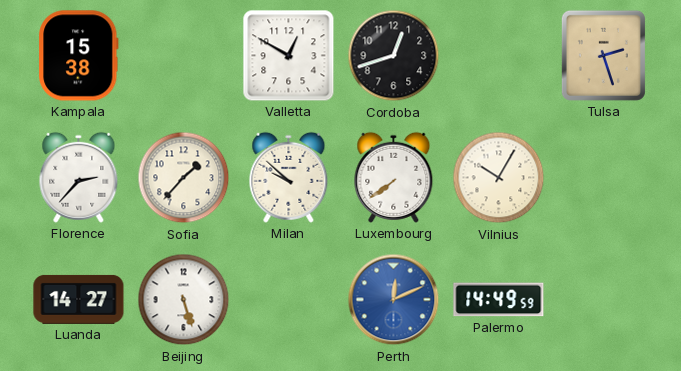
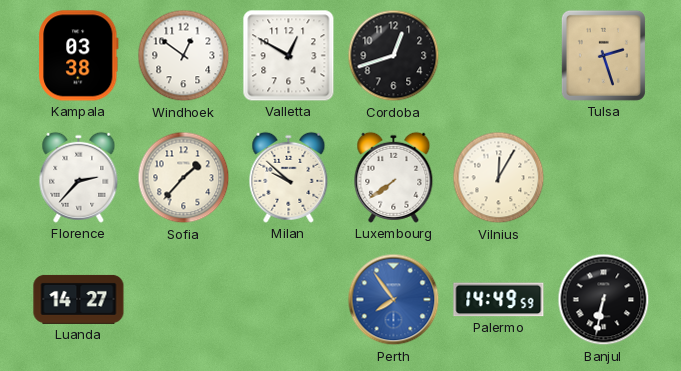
Kampala: 15:38 -> 03:38
Windhoek: none -> 12:51
Vilnius: 10:05 -> 12:05
Beijing: 5:27 -> none
Perth: 12:11 -> 7:54
Banjul: none -> 6:32
